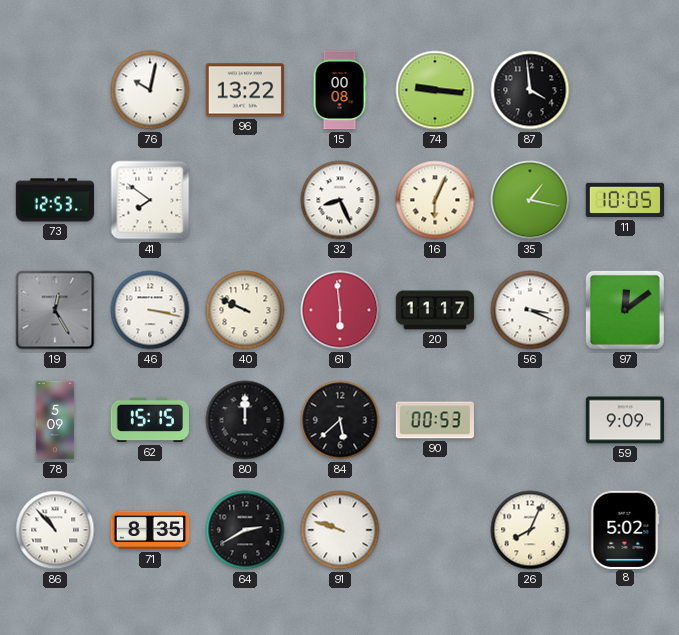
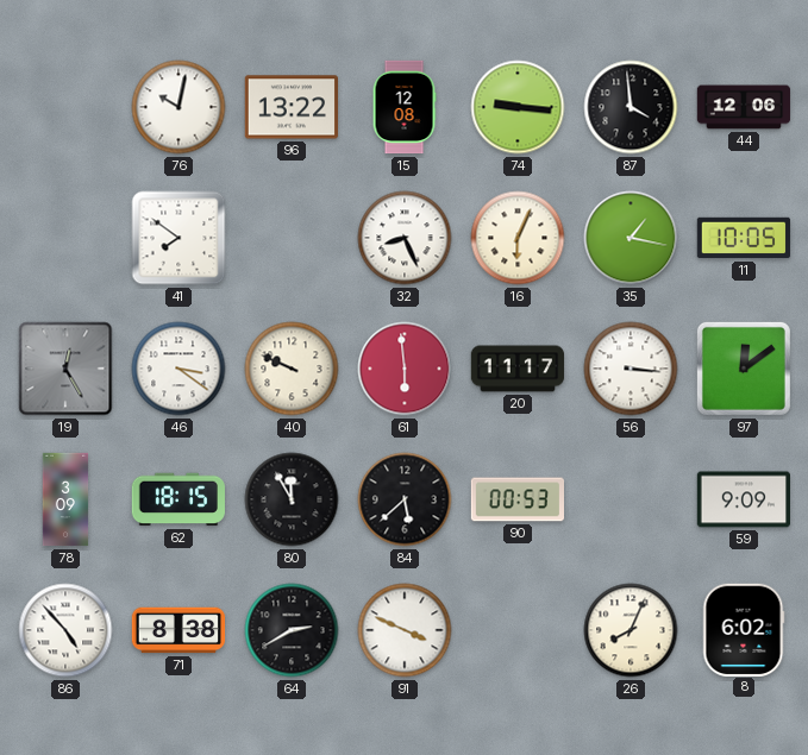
15: 00:08 -> 12:08
44: none -> 12:06
73: 12:53 -> none
46: 3:17 -> 3:21
56: 3:19 -> 3:16
78: 5:09 -> 3:09
62: 15:15 -> 18:15
80: 12:00 -> 11:55
86: 10:53 -> 4:53
71: 8:35 -> 8:38
91: 9:48 -> 3:49
8: 5:02 -> 6:02
